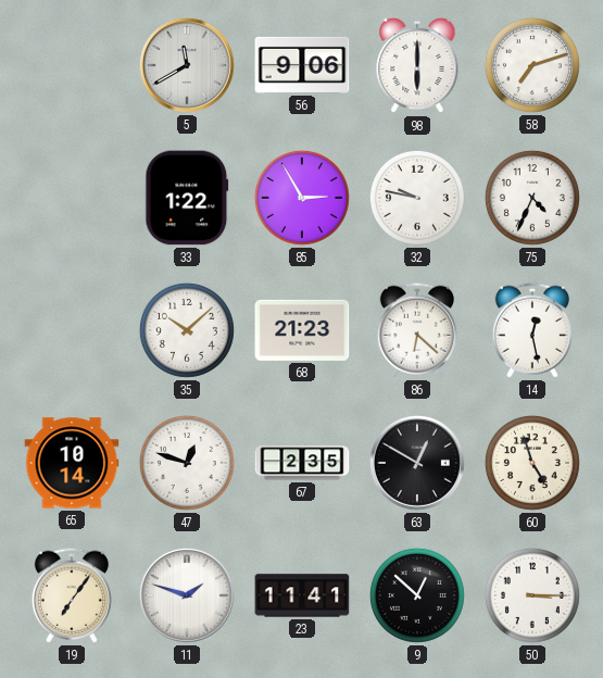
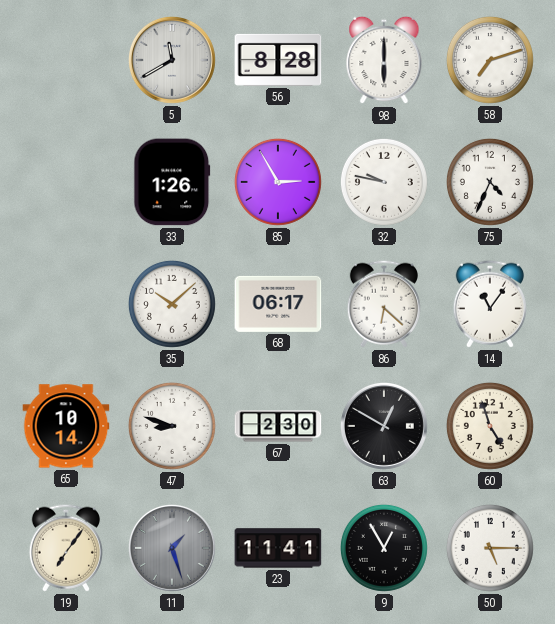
56: 9:06 -> 8:28
33: 1:22 -> 1:26
68: 21:23 -> 06:17
14: 12:28 -> 11:06
47: 12:48 -> 8:48
67: 2:35 -> 2:30
11: 1:48 -> 1:27
11 dial: white -> grey
9: 12:52 -> 12:55
50: 3:15 -> 5:15
